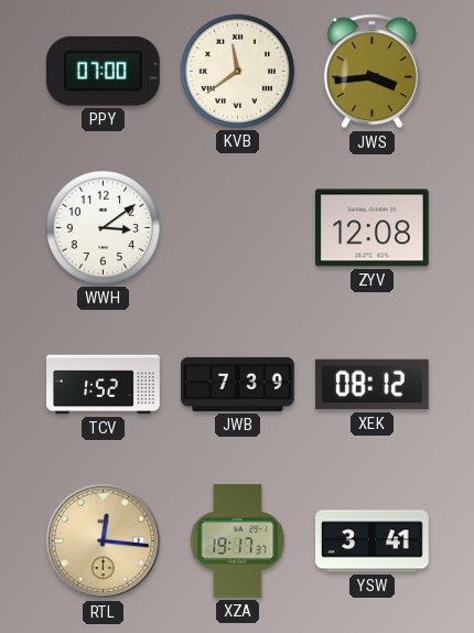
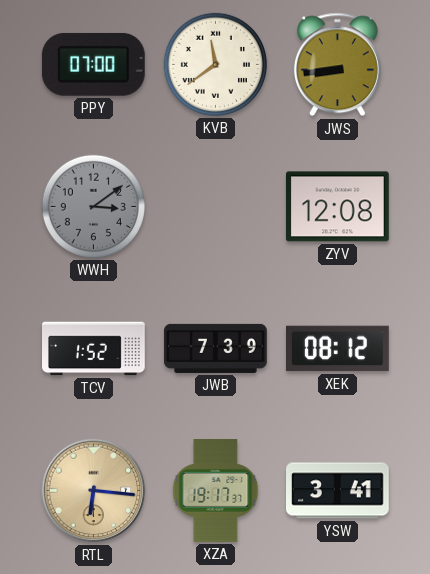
JWS: 3:44 -> 8:44
WWH dial: white -> grey
RTL: 12:16 -> 6:16
